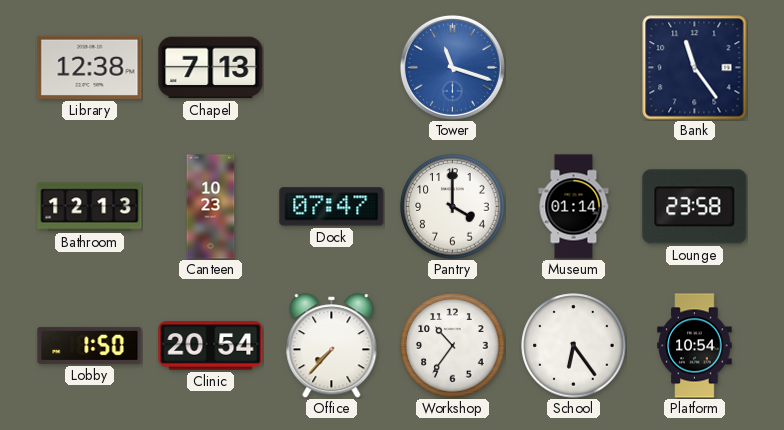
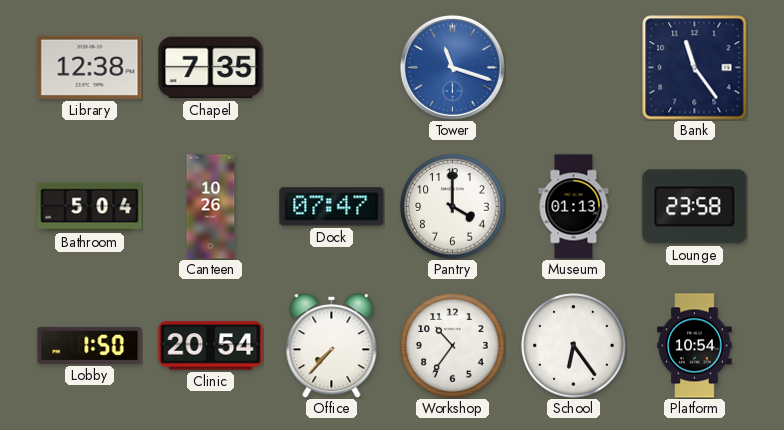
Chapel: 7:13 -> 7:35
Bathroom: 12:13 -> 5:04
Canteen: 10:23 -> 10:26
Museum: 01:14 -> 01:13
